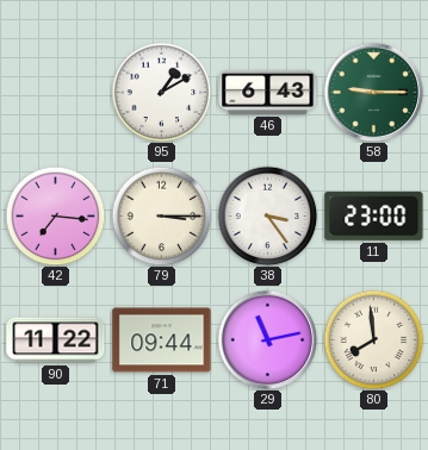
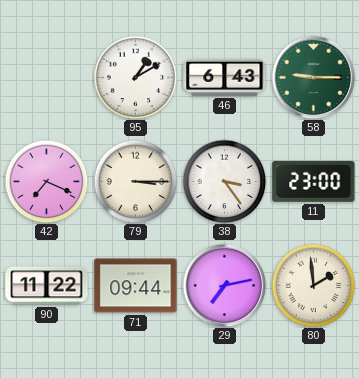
42: 7:16 -> 7:19
29: 11:13 -> 7:13
80: 7:59 -> 1:59
